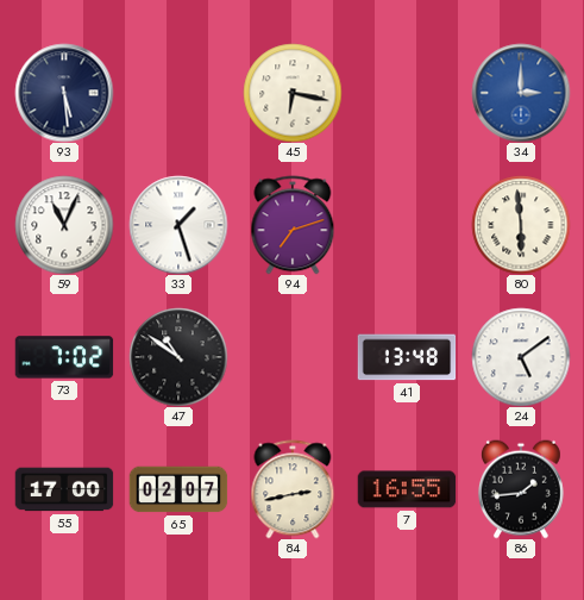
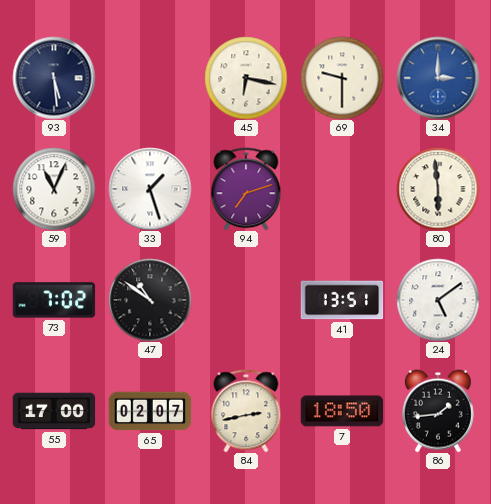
69: none -> 9:30
41: 13:48 -> 13:51
7: 16:55 -> 18:50
